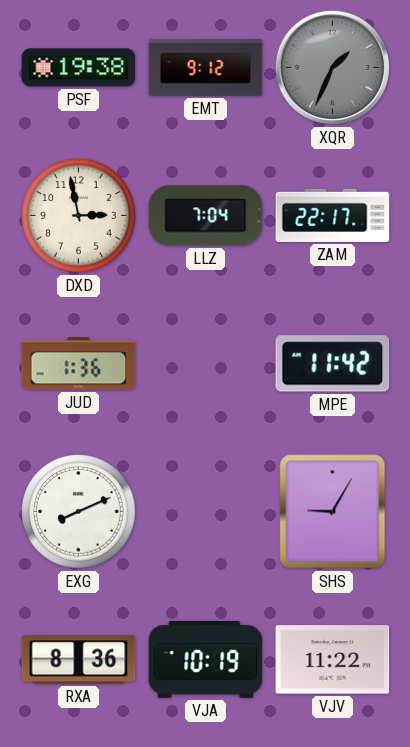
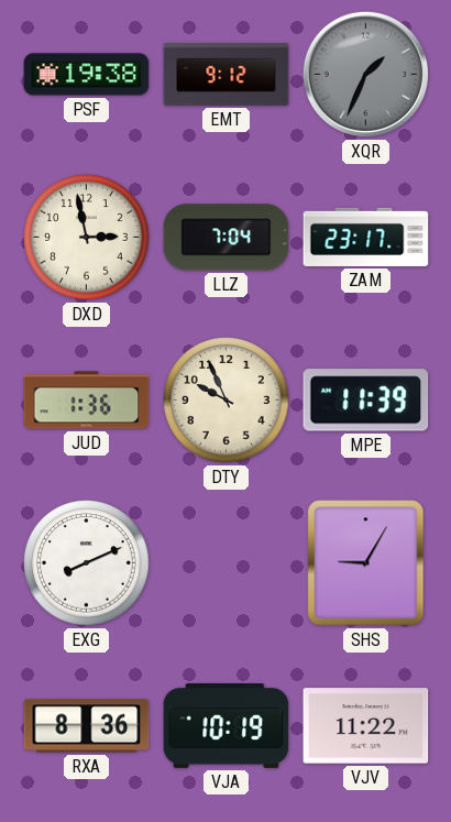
ZAM: 22:17 -> 23:17
DTY: none -> 9:56
MPE: 11:42 -> 11:39
